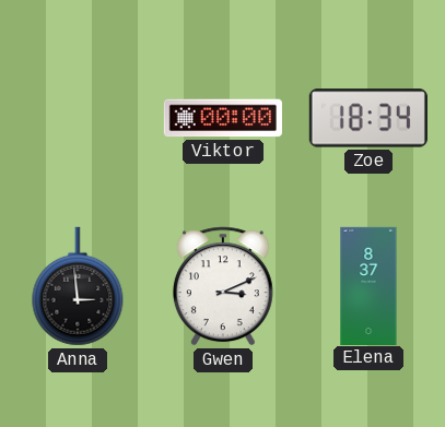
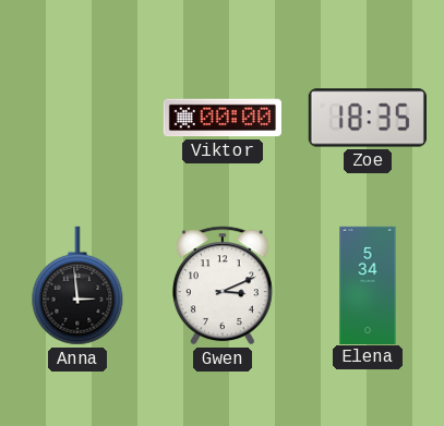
Zoe: 18:34 -> 18:35
Elena: 8:37 -> 5:34
